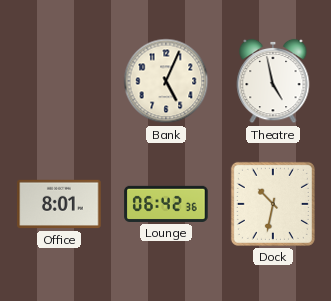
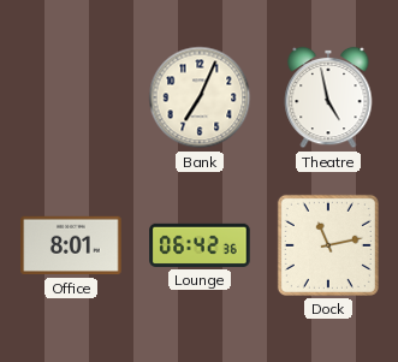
Bank: 5:04 -> 7:04
Dock: 10:32 -> 11:13
